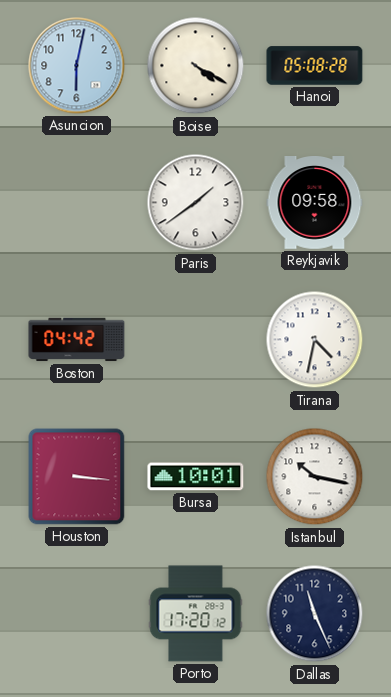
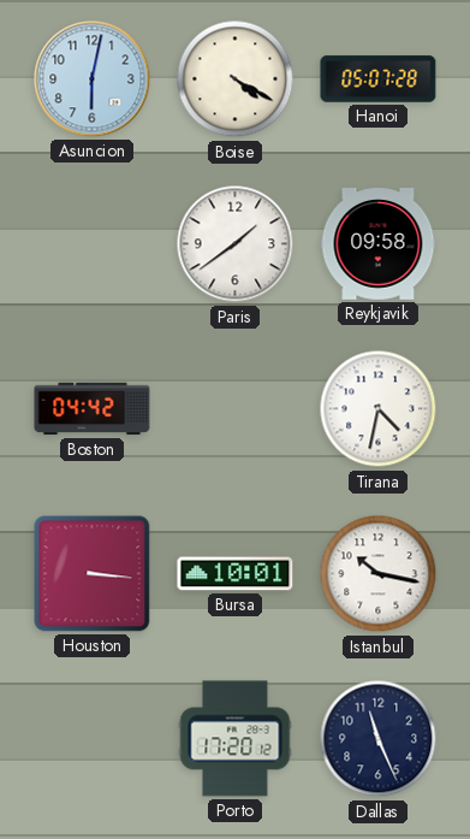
Hanoi: 05:08 -> 05:07
